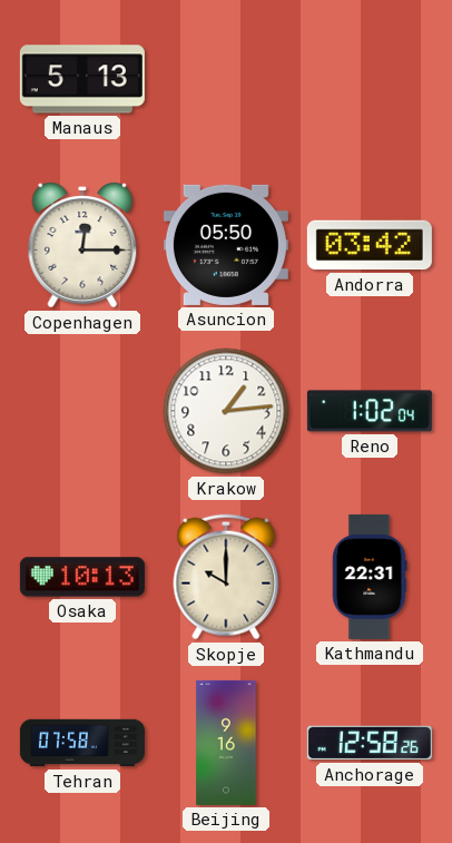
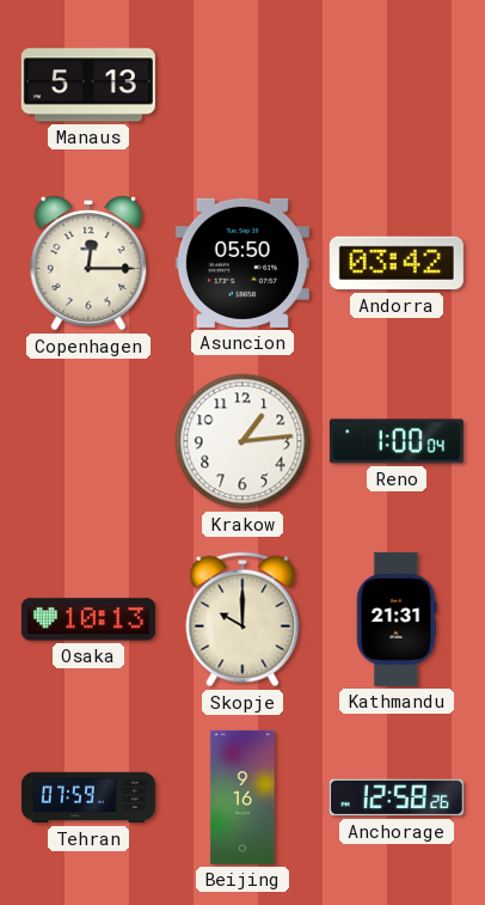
Reno: 1:02 -> 1:00
Kathmandu: 22:31 -> 21:31
Tehran: 07:58 -> 07:59
